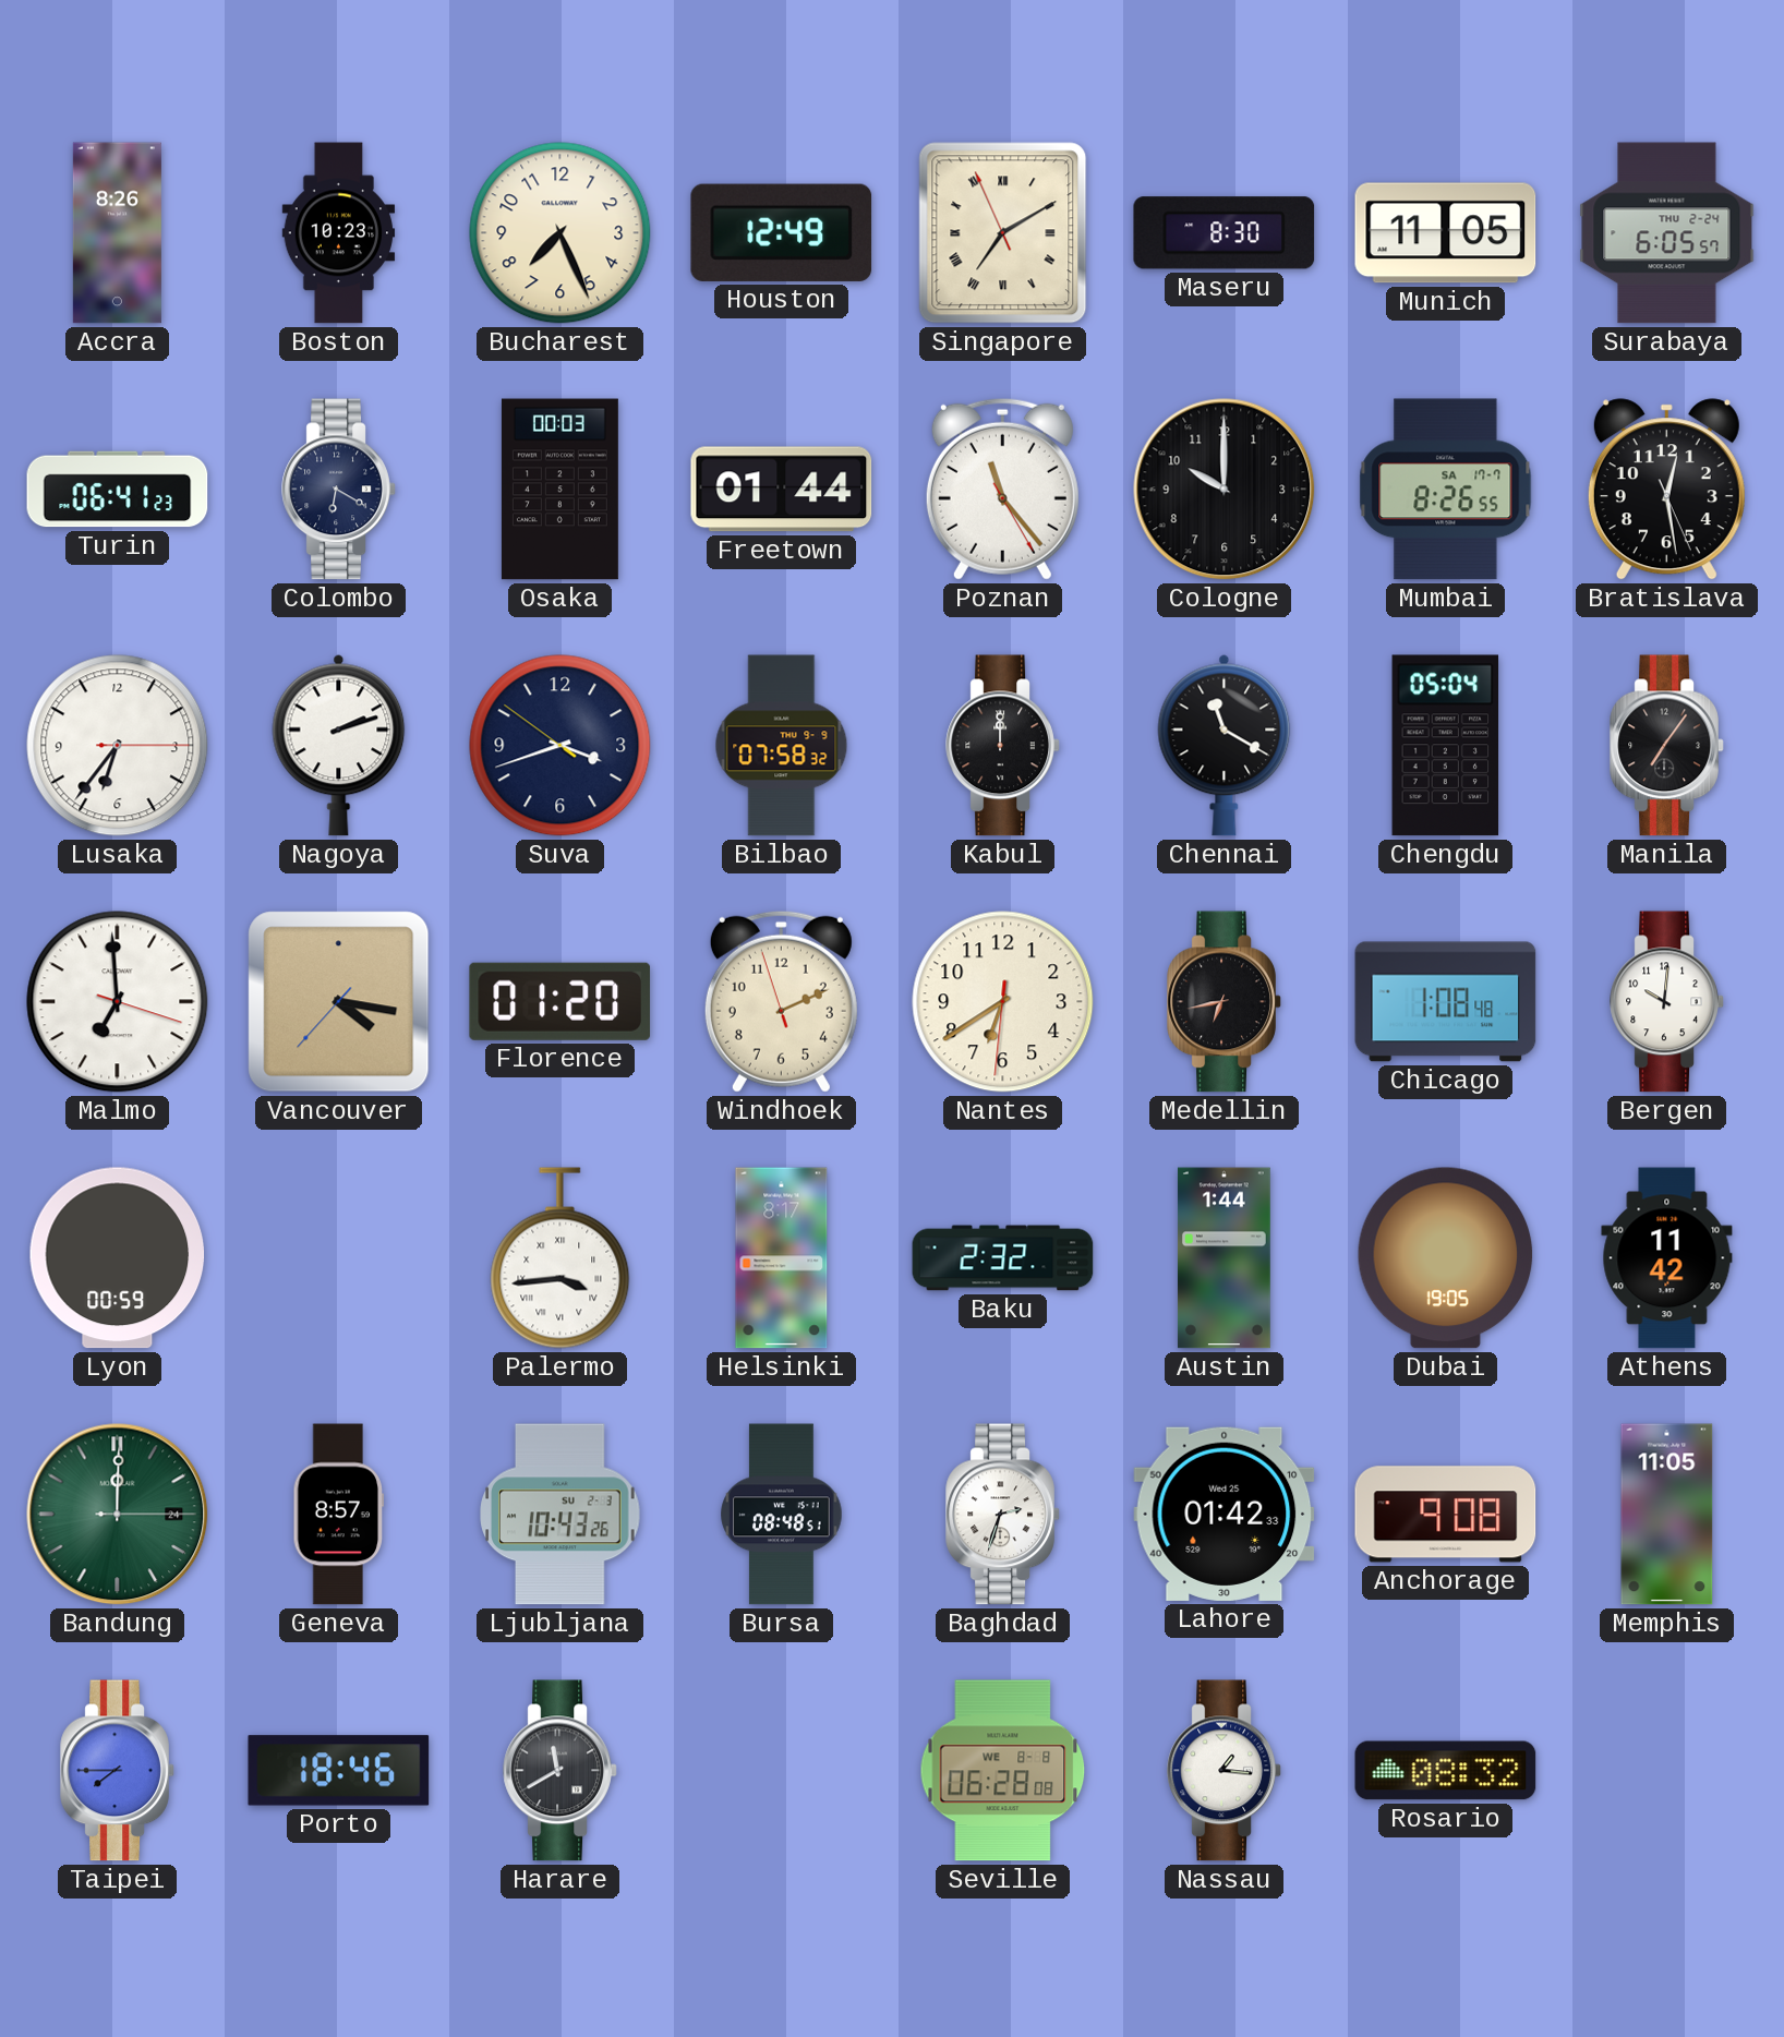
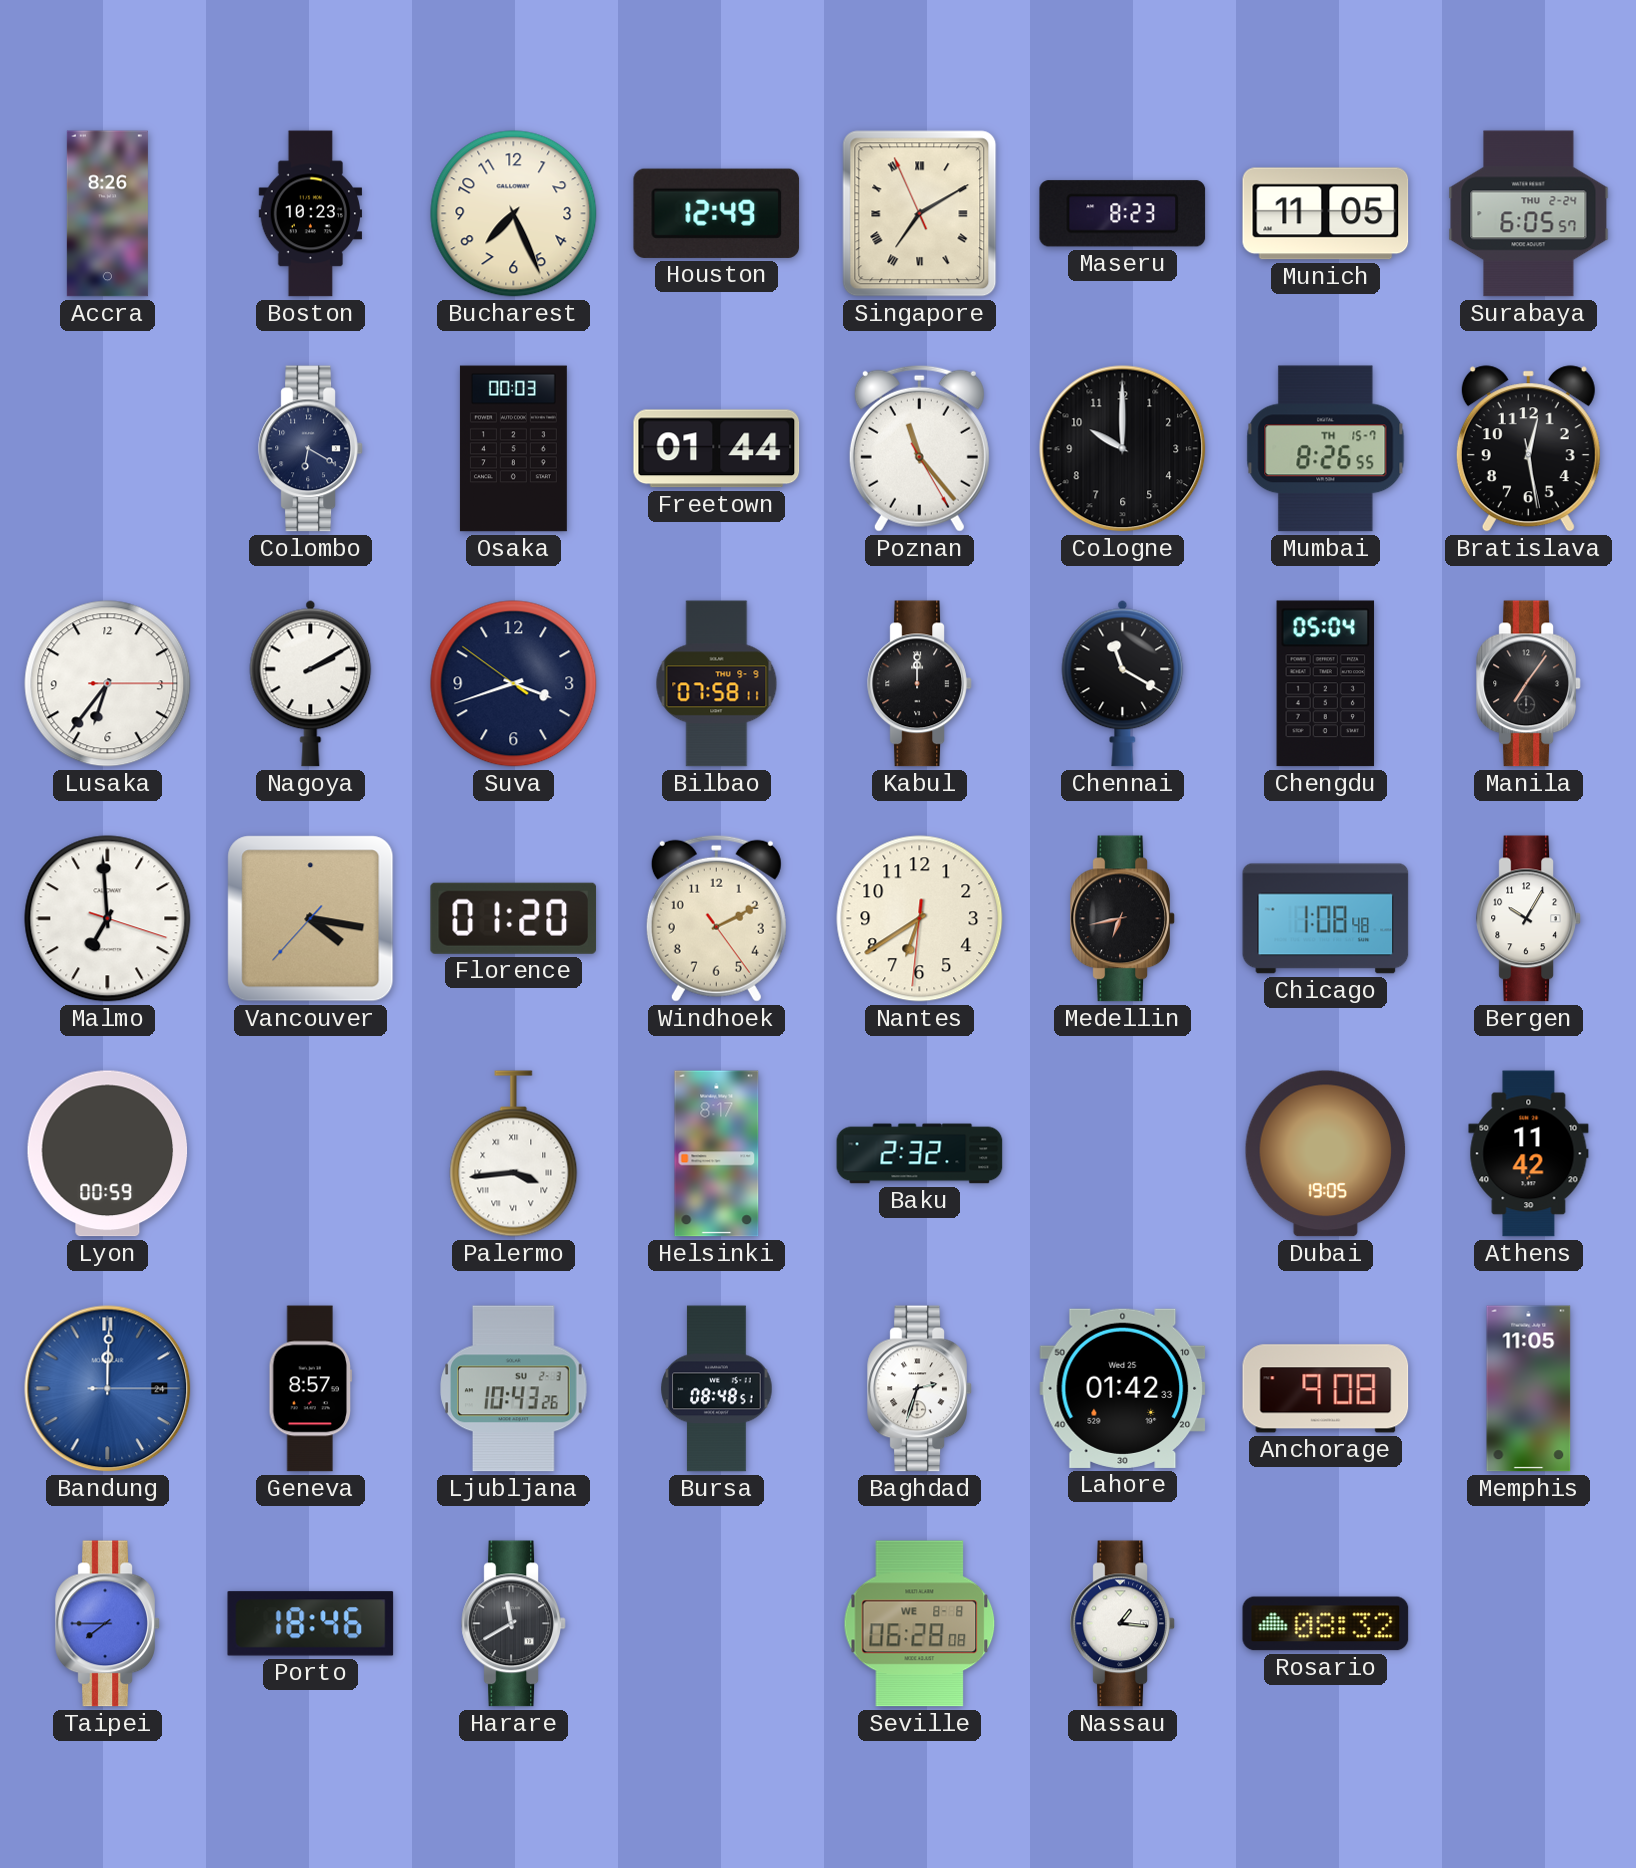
Maseru: 8:30 -> 8:23
Turin: 06:41 -> none
Mumbai date: SA 17-7 -> TH 15-7
Bratislava: 12:28:26 -> 12:28:28
Nagoya: 2:12 -> 2:10
Bilbao: 07:58:32 -> 07:58:11
Windhoek: 2:10:57 -> 2:10:24
Bergen: 10:01 -> 10:05
Austin: 1:44 -> none
Bandung dial: green -> blue
